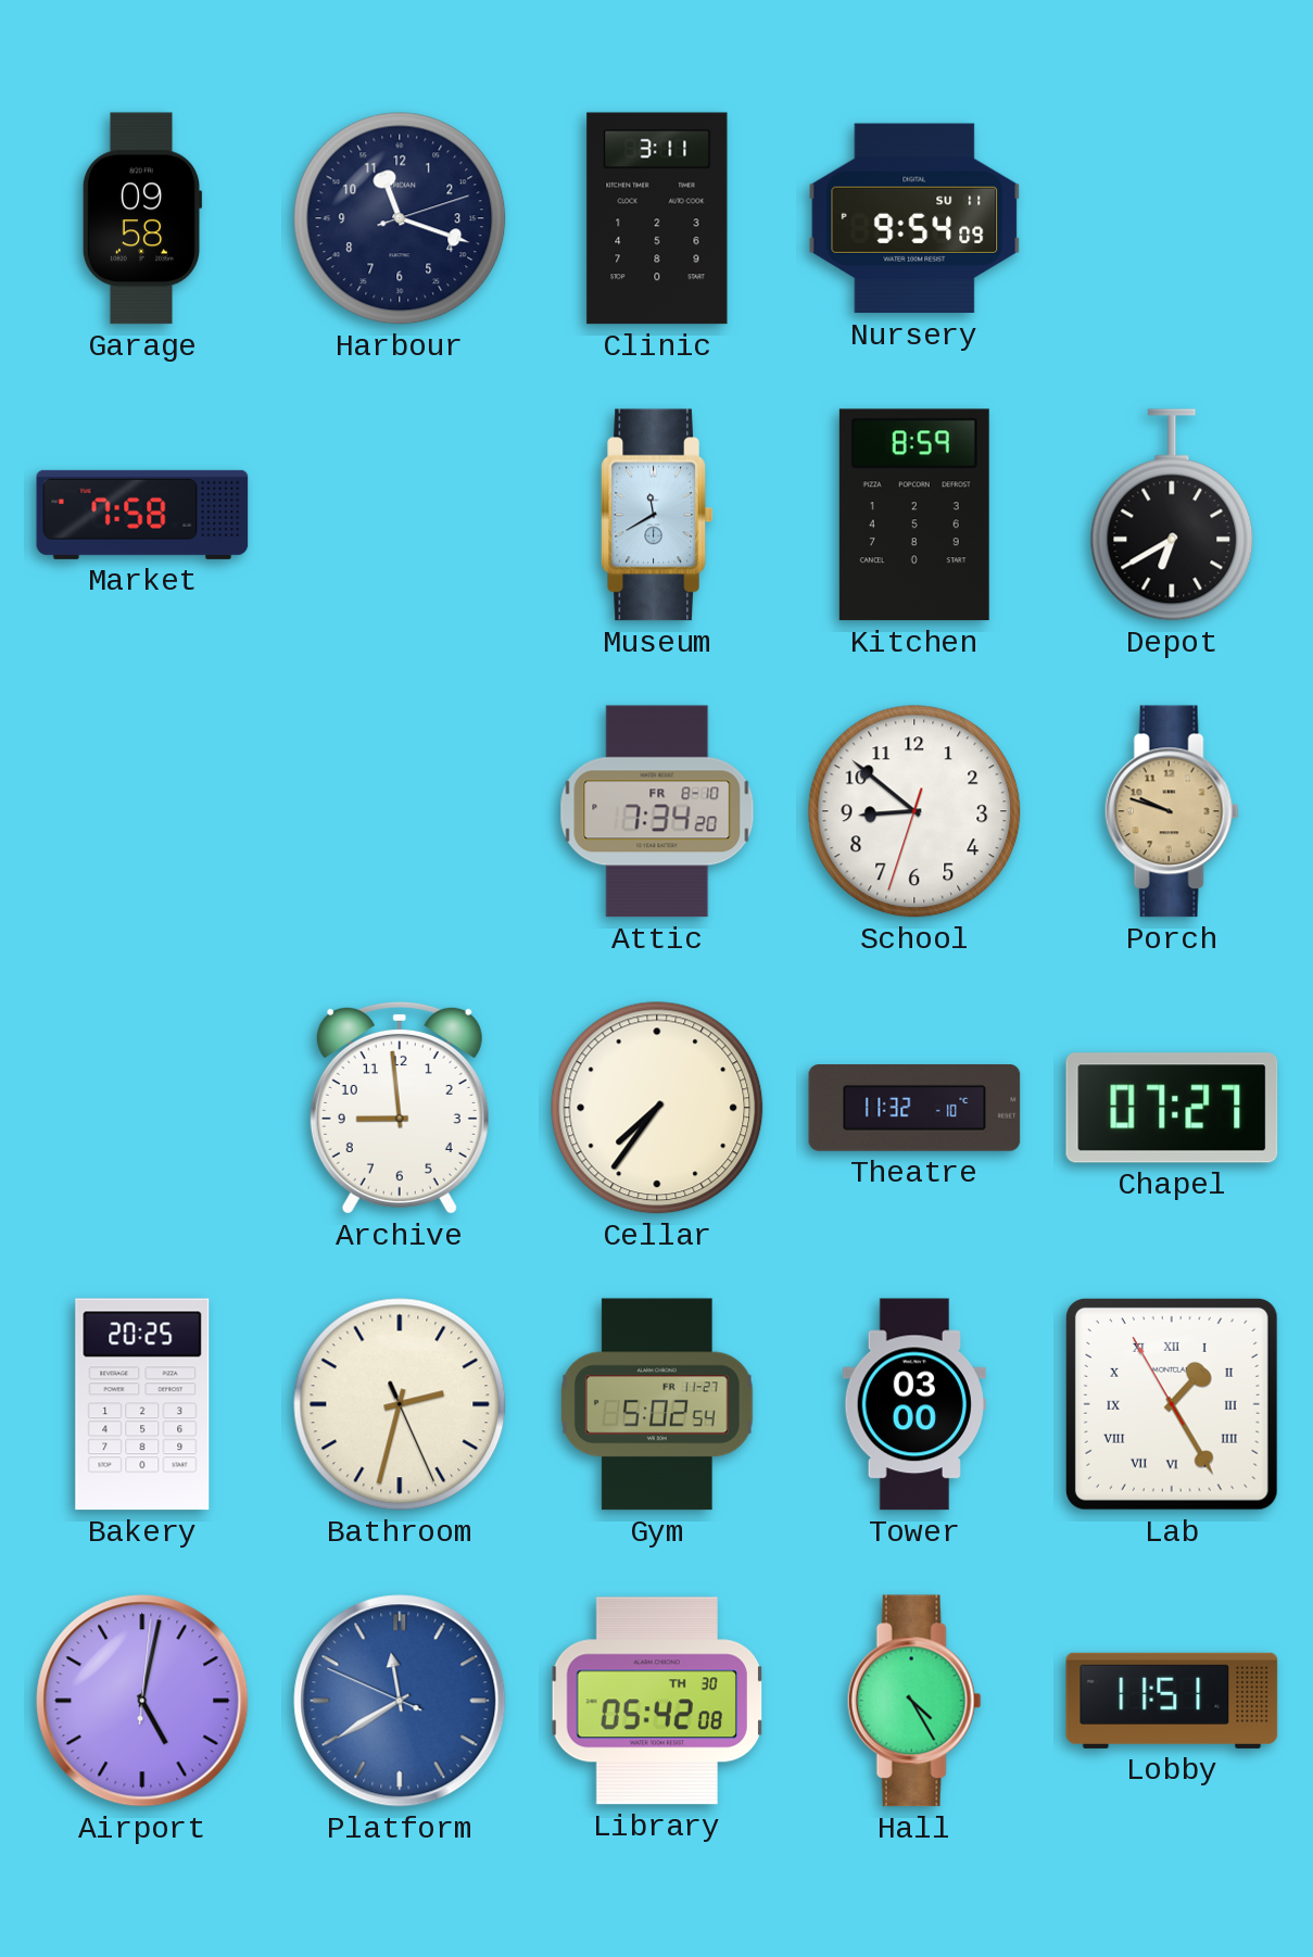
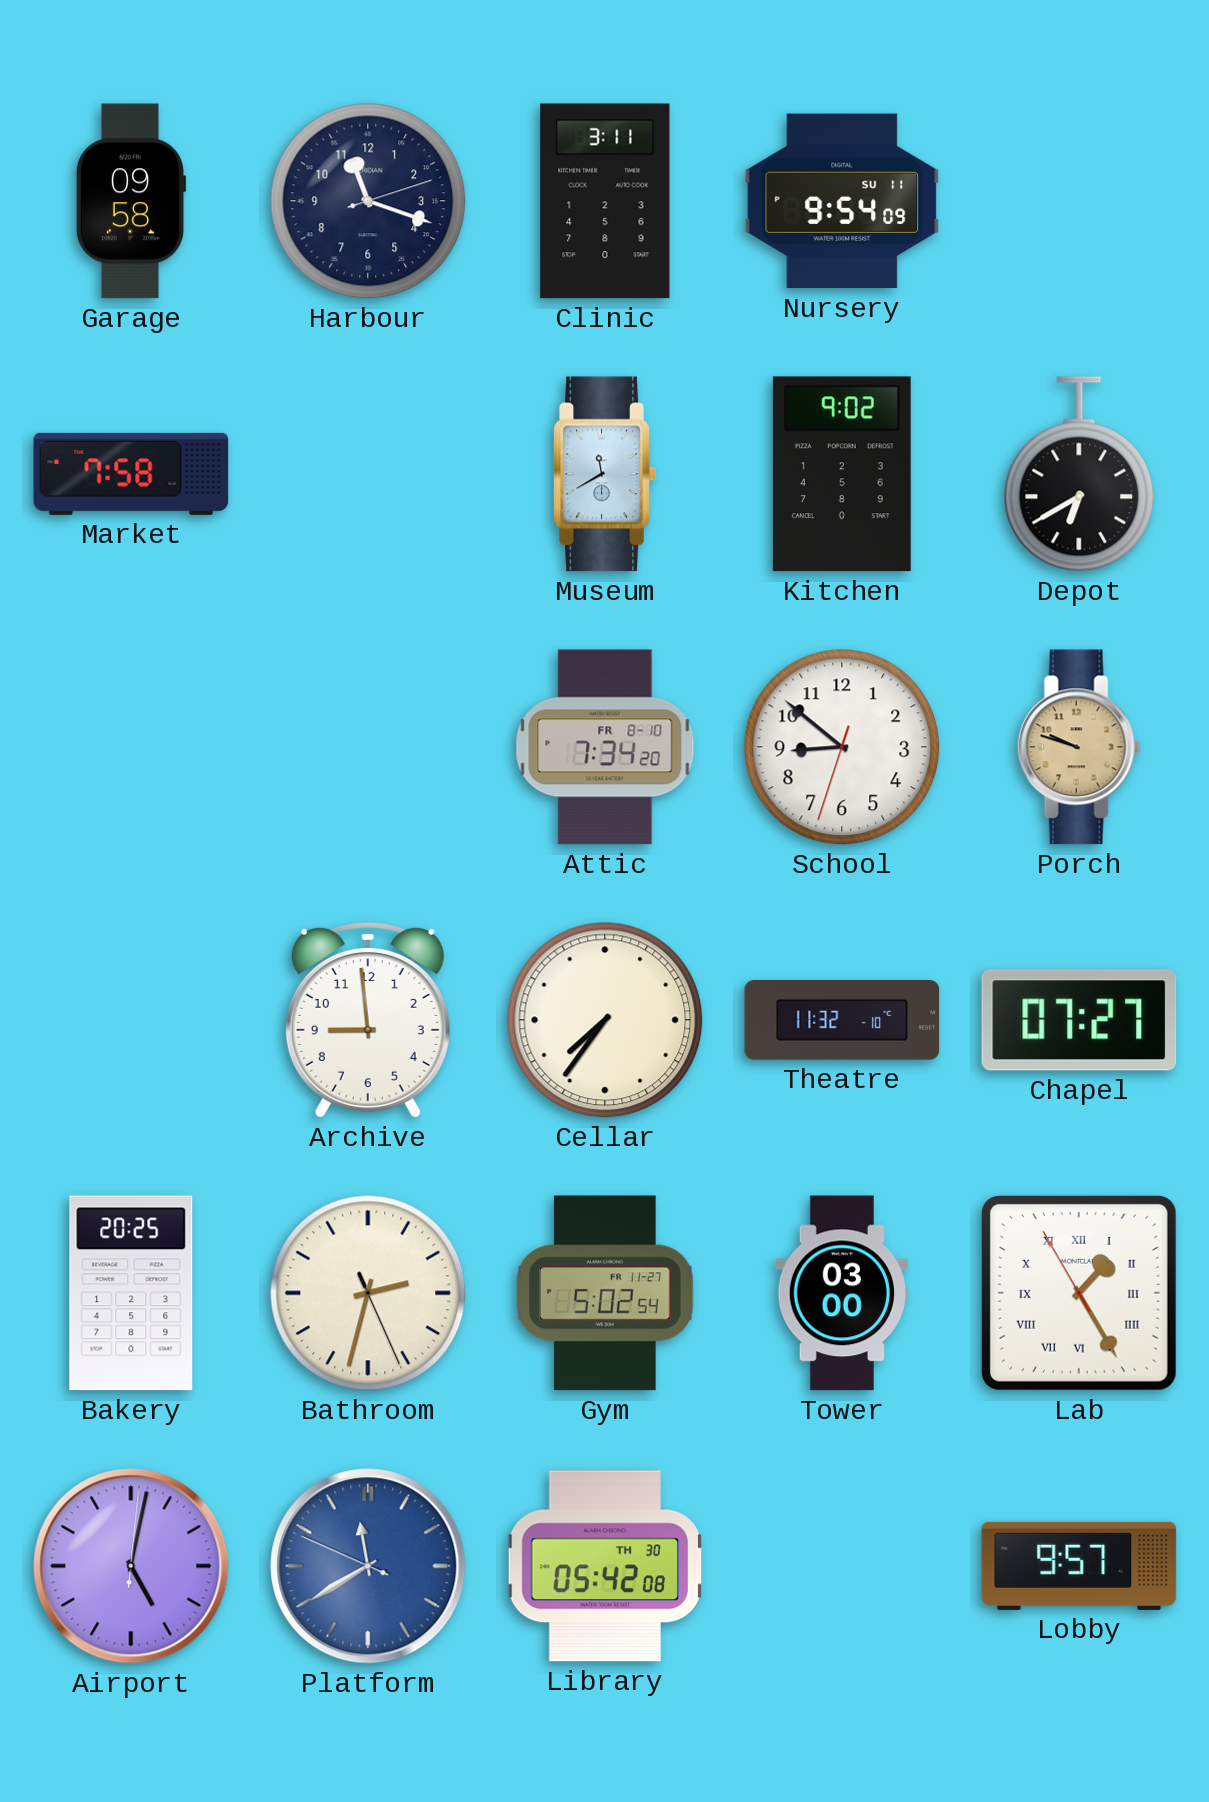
Kitchen: 8:59 -> 9:02
Hall: 4:25 -> none
Lobby: 11:51 -> 9:57
